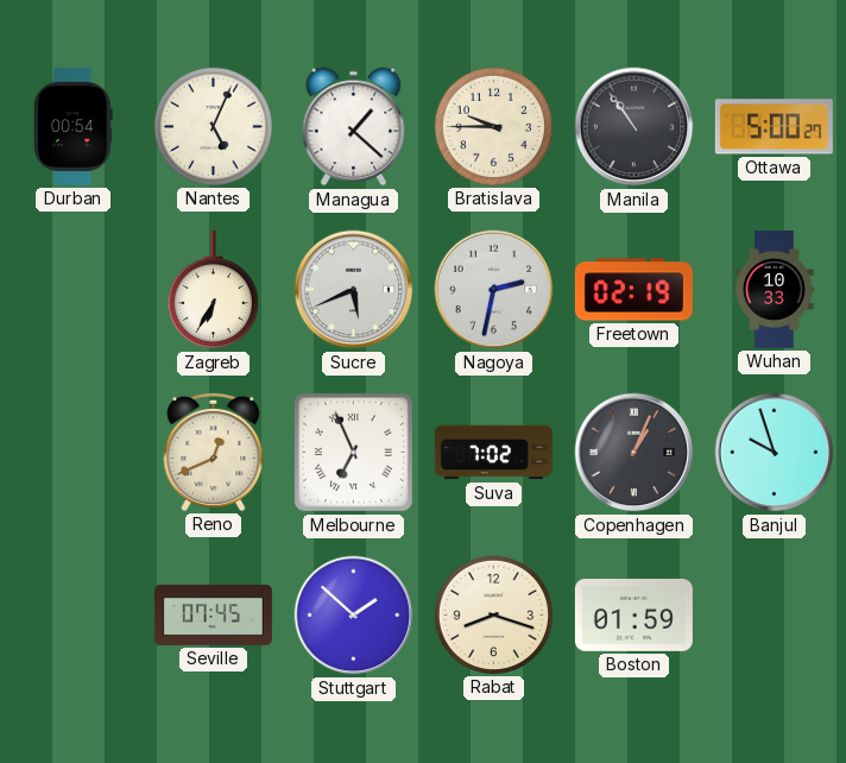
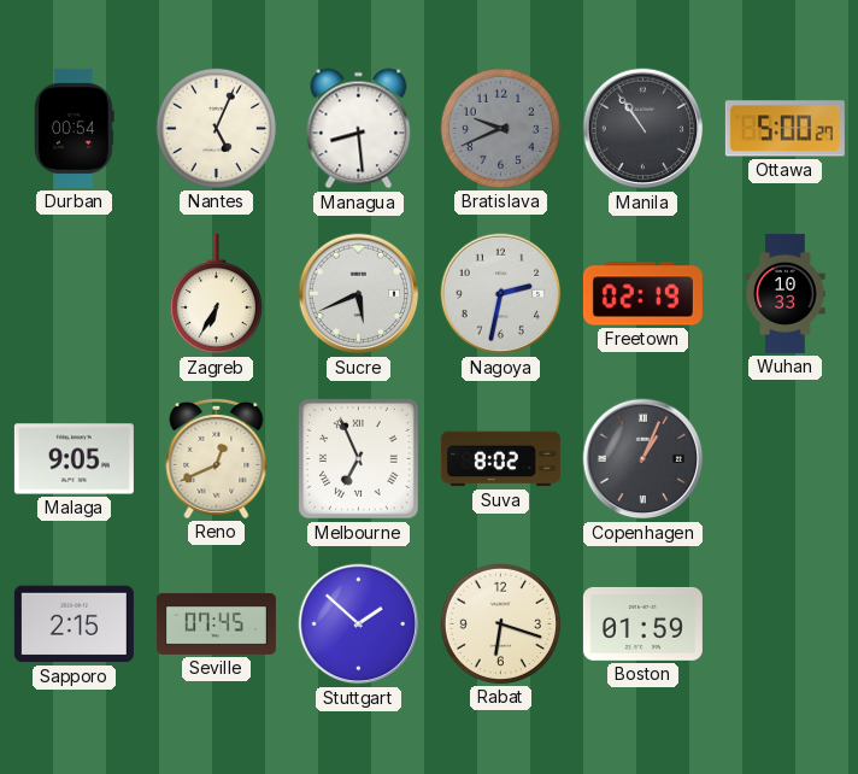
Managua: 1:22 -> 8:29
Bratislava: 9:45 -> 9:41
Bratislava dial: cream -> grey
Malaga: none -> 9:05
Suva: 7:02 -> 8:02
Banjul: 9:57 -> none
Sapporo: none -> 2:15
Rabat: 8:18 -> 6:18
